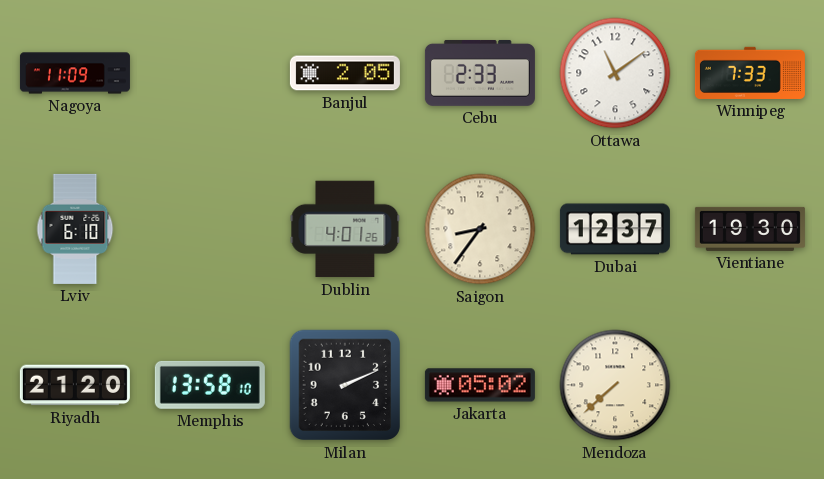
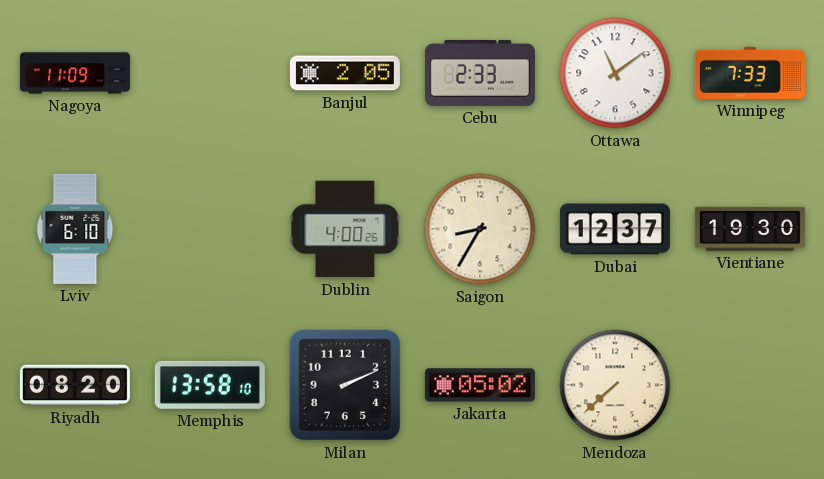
Dublin: 4:01 -> 4:00
Saigon: 8:36 -> 8:35
Riyadh: 21:20 -> 08:20
